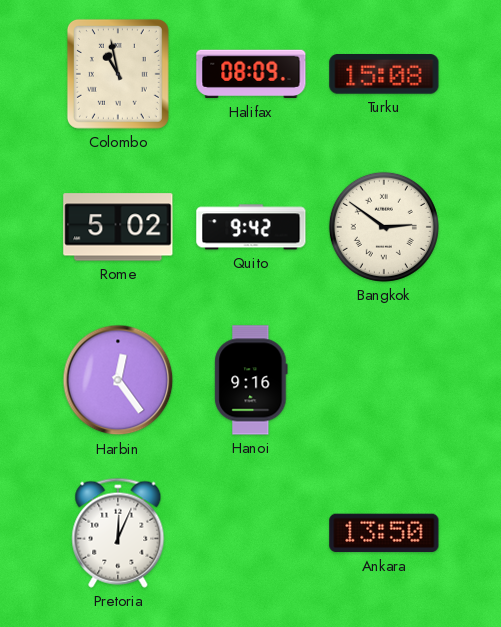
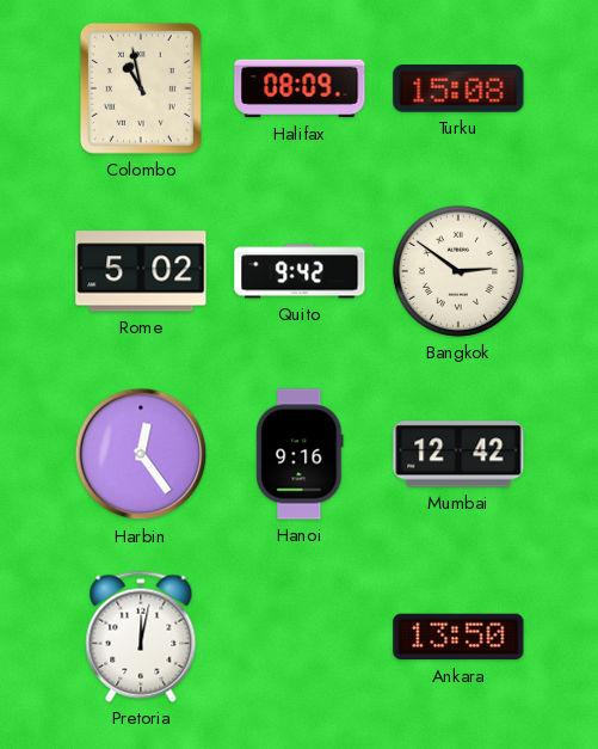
Mumbai: none -> 12:42
Pretoria: 12:04 -> 12:02
